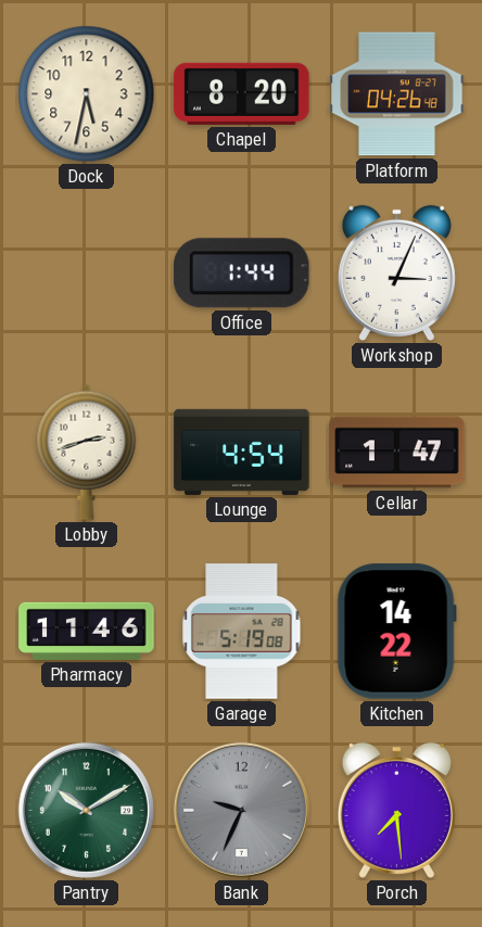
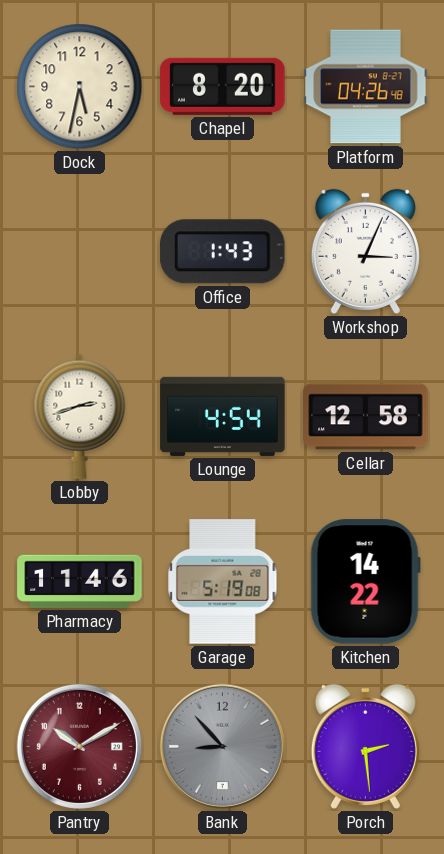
Office: 1:44 -> 1:43
Cellar: 1:47 -> 12:58
Pantry dial: green -> burgundy
Bank: 9:34 -> 8:53
Porch: 7:29 -> 2:29
